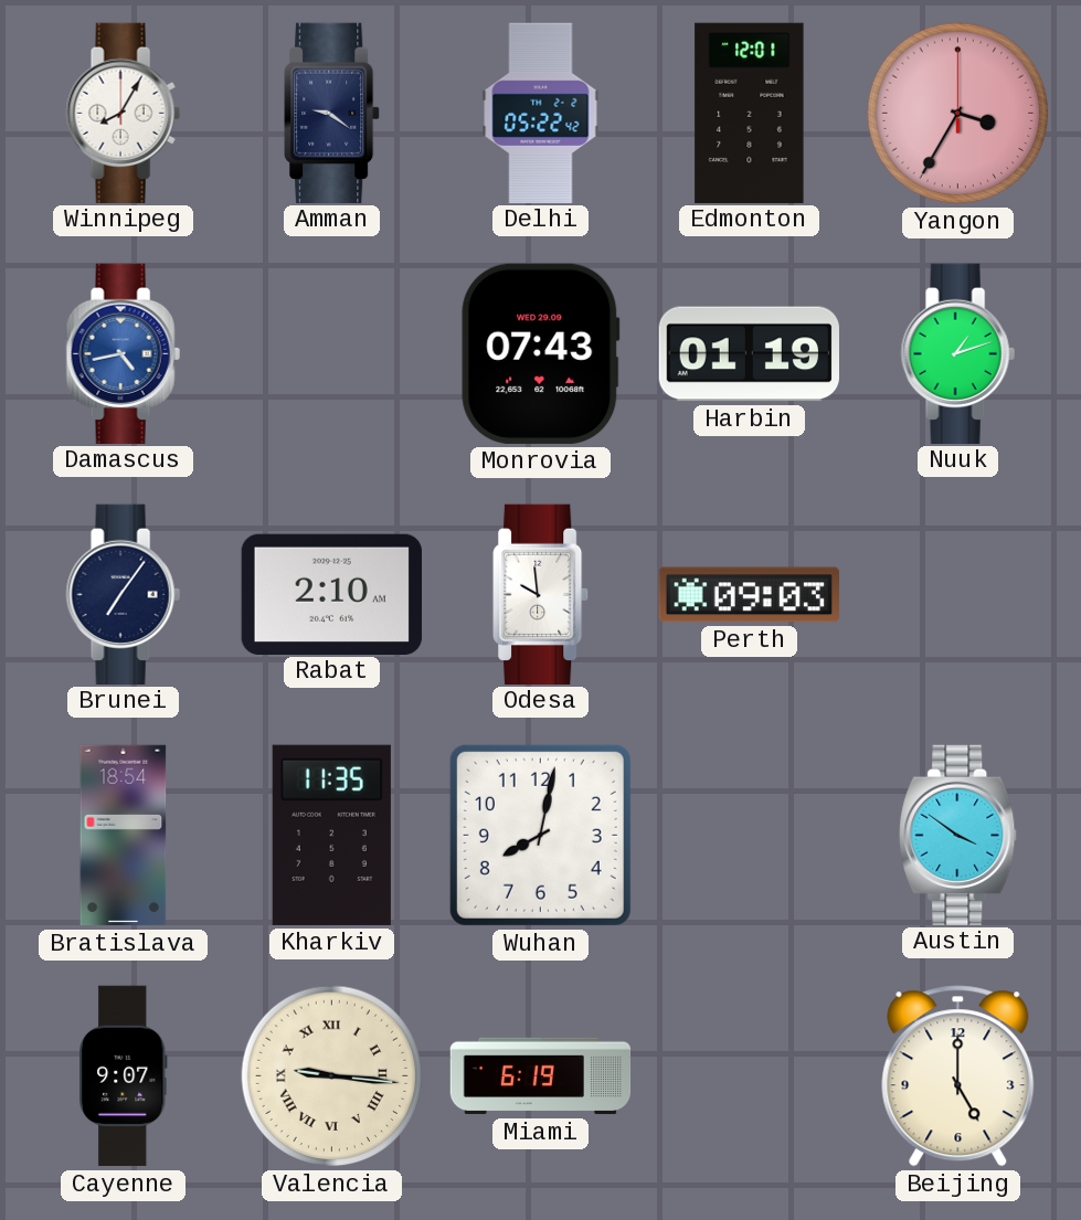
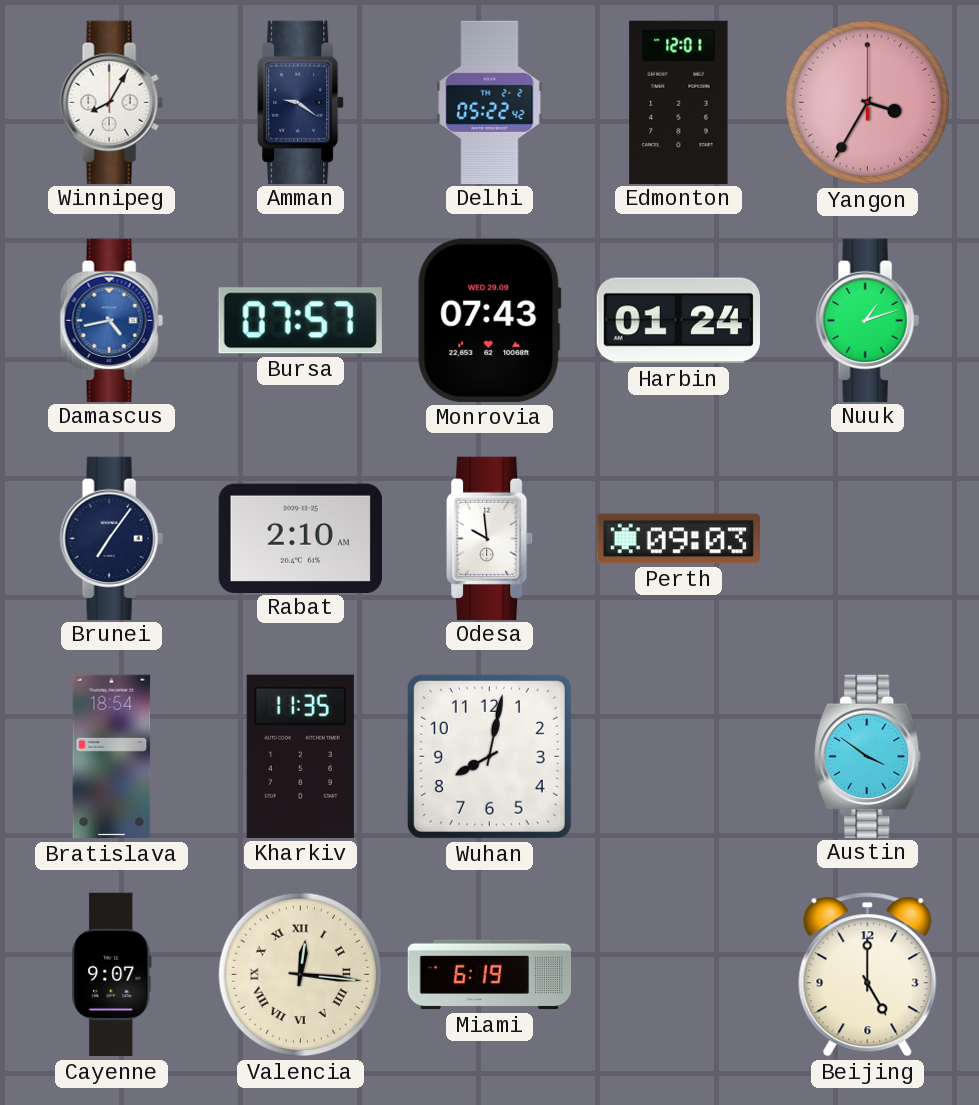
Bursa: none -> 07:57
Harbin: 01:19 -> 01:24
Valencia: 9:16 -> 12:16
